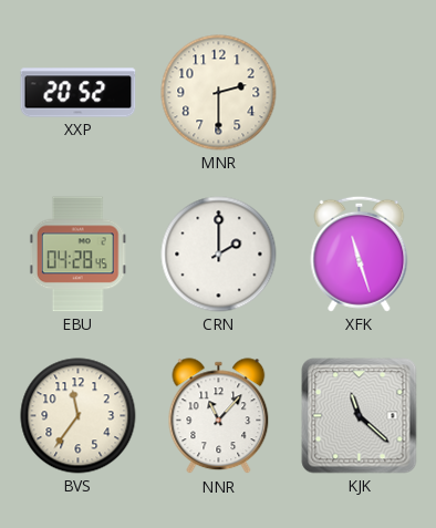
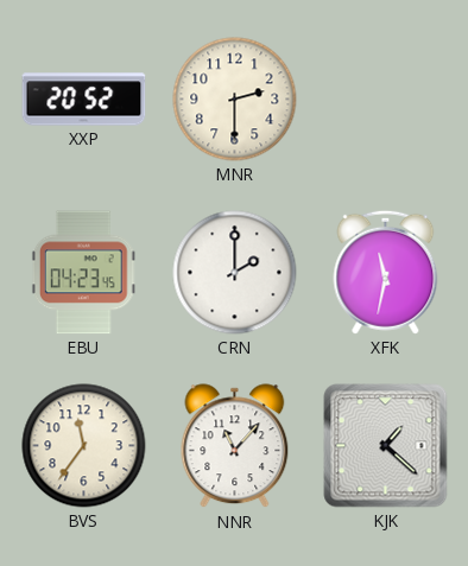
EBU: 04:28 -> 04:23
XFK: 11:27 -> 11:32
KJK: 11:22 -> 1:22
